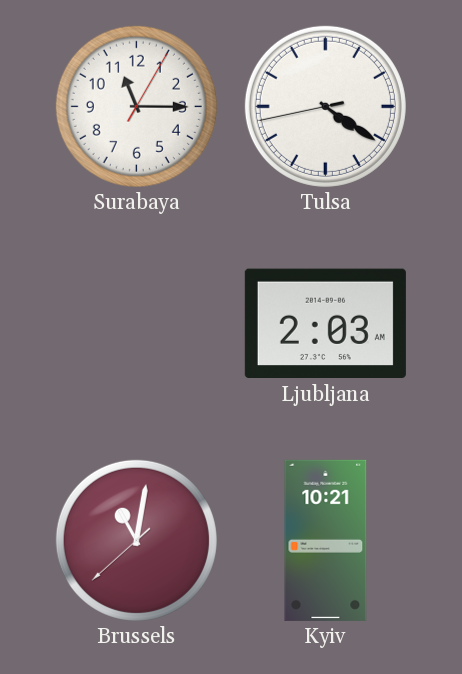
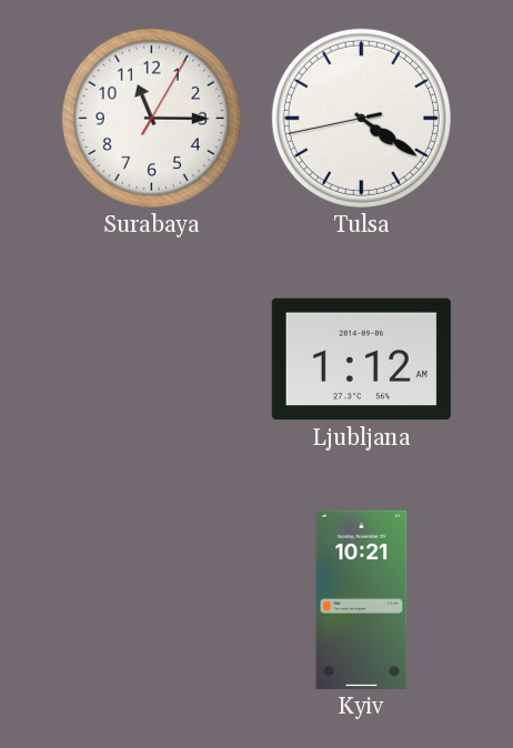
Ljubljana: 2:03 -> 1:12
Brussels: 11:01 -> none
